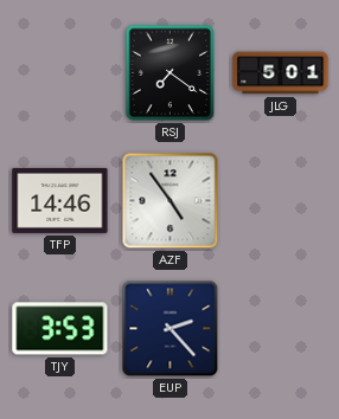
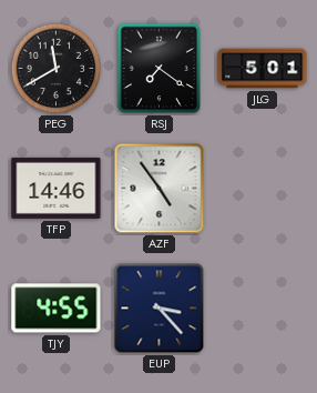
PEG: none -> 11:40
TJY: 3:53 -> 4:55
EUP: 2:23 -> 3:23
